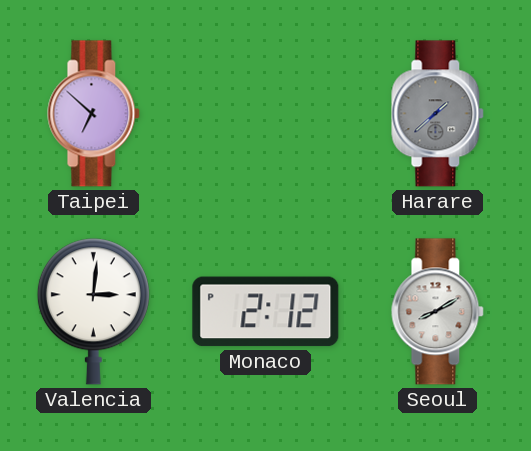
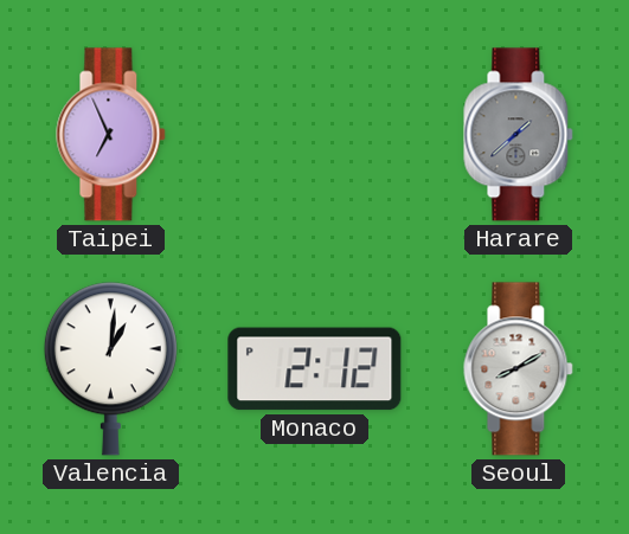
Taipei: 6:52 -> 6:56
Valencia: 3:01 -> 1:01
